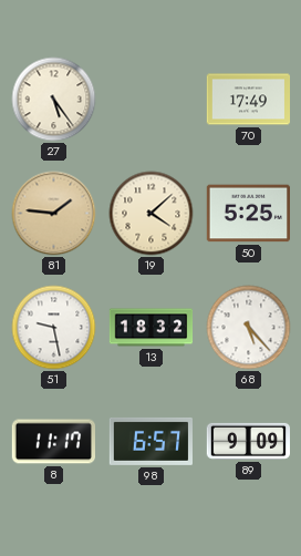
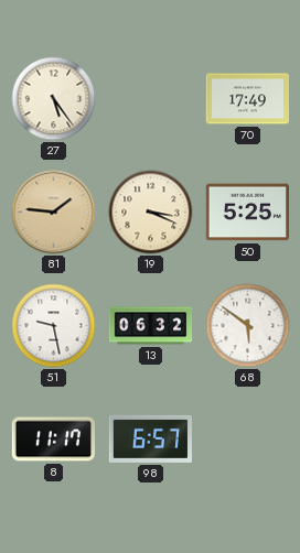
19: 4:08 -> 3:19
13: 18:32 -> 06:32
68: 5:23 -> 5:51
89: 9:09 -> none
